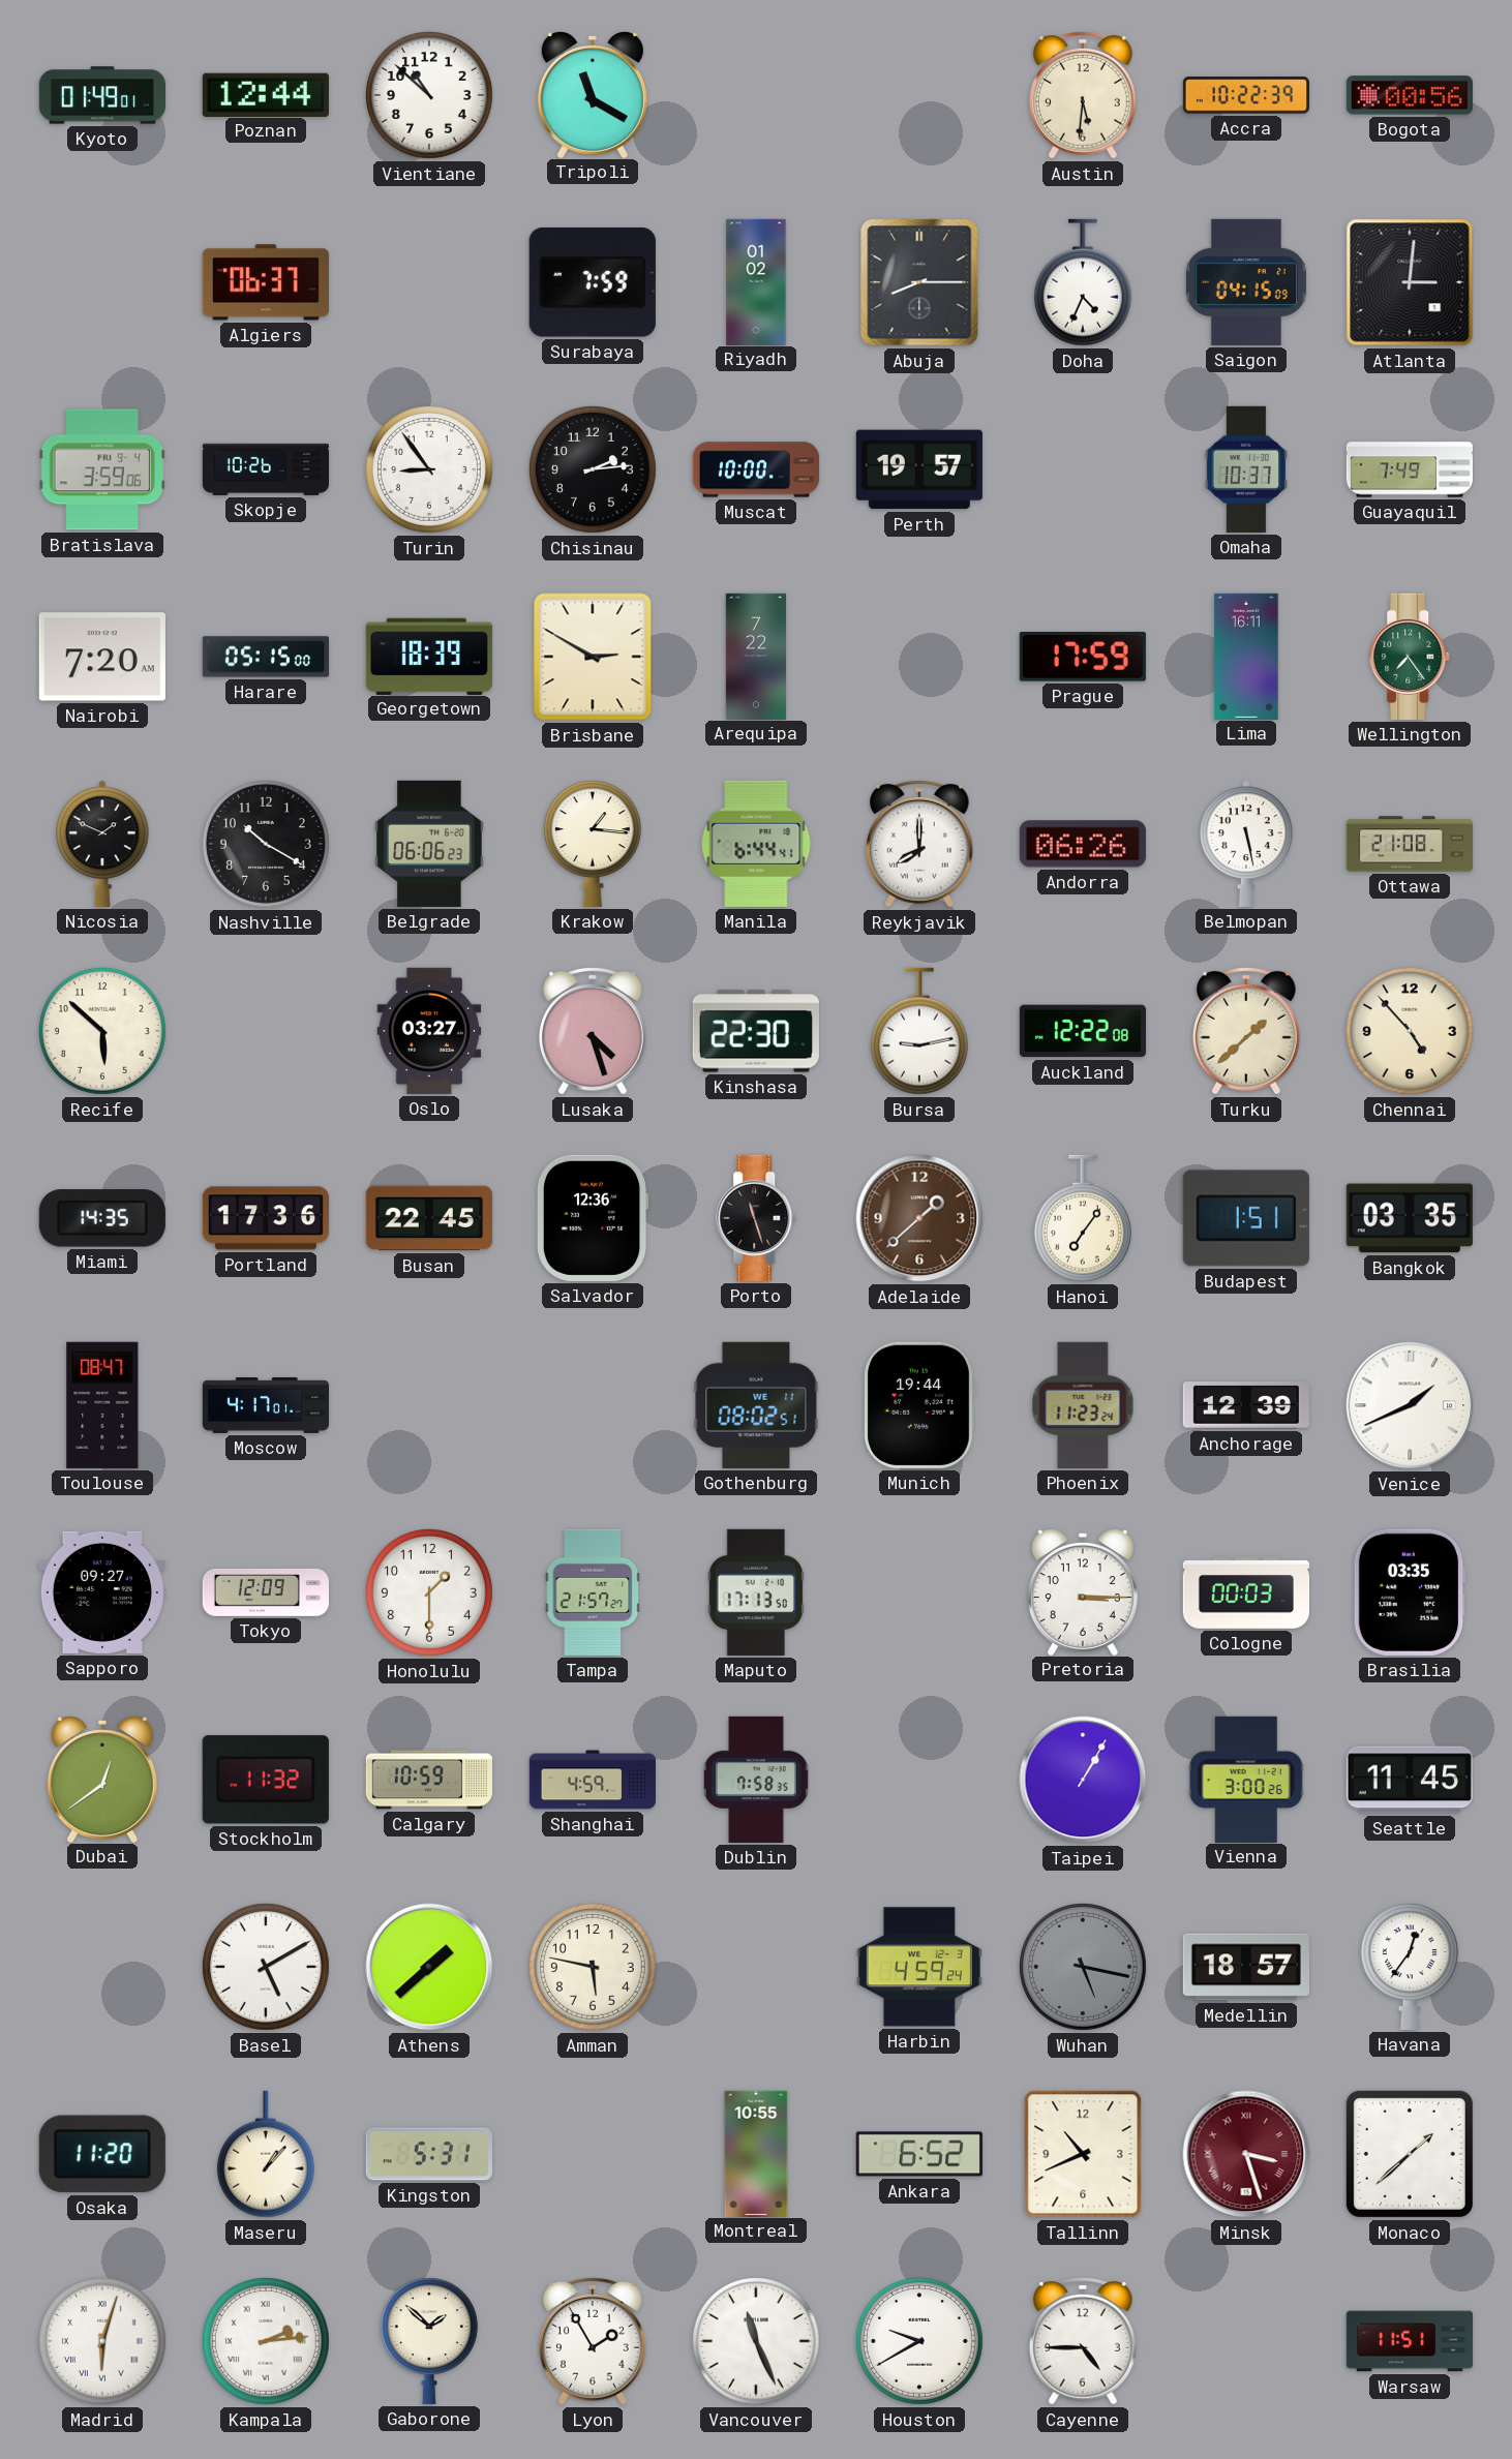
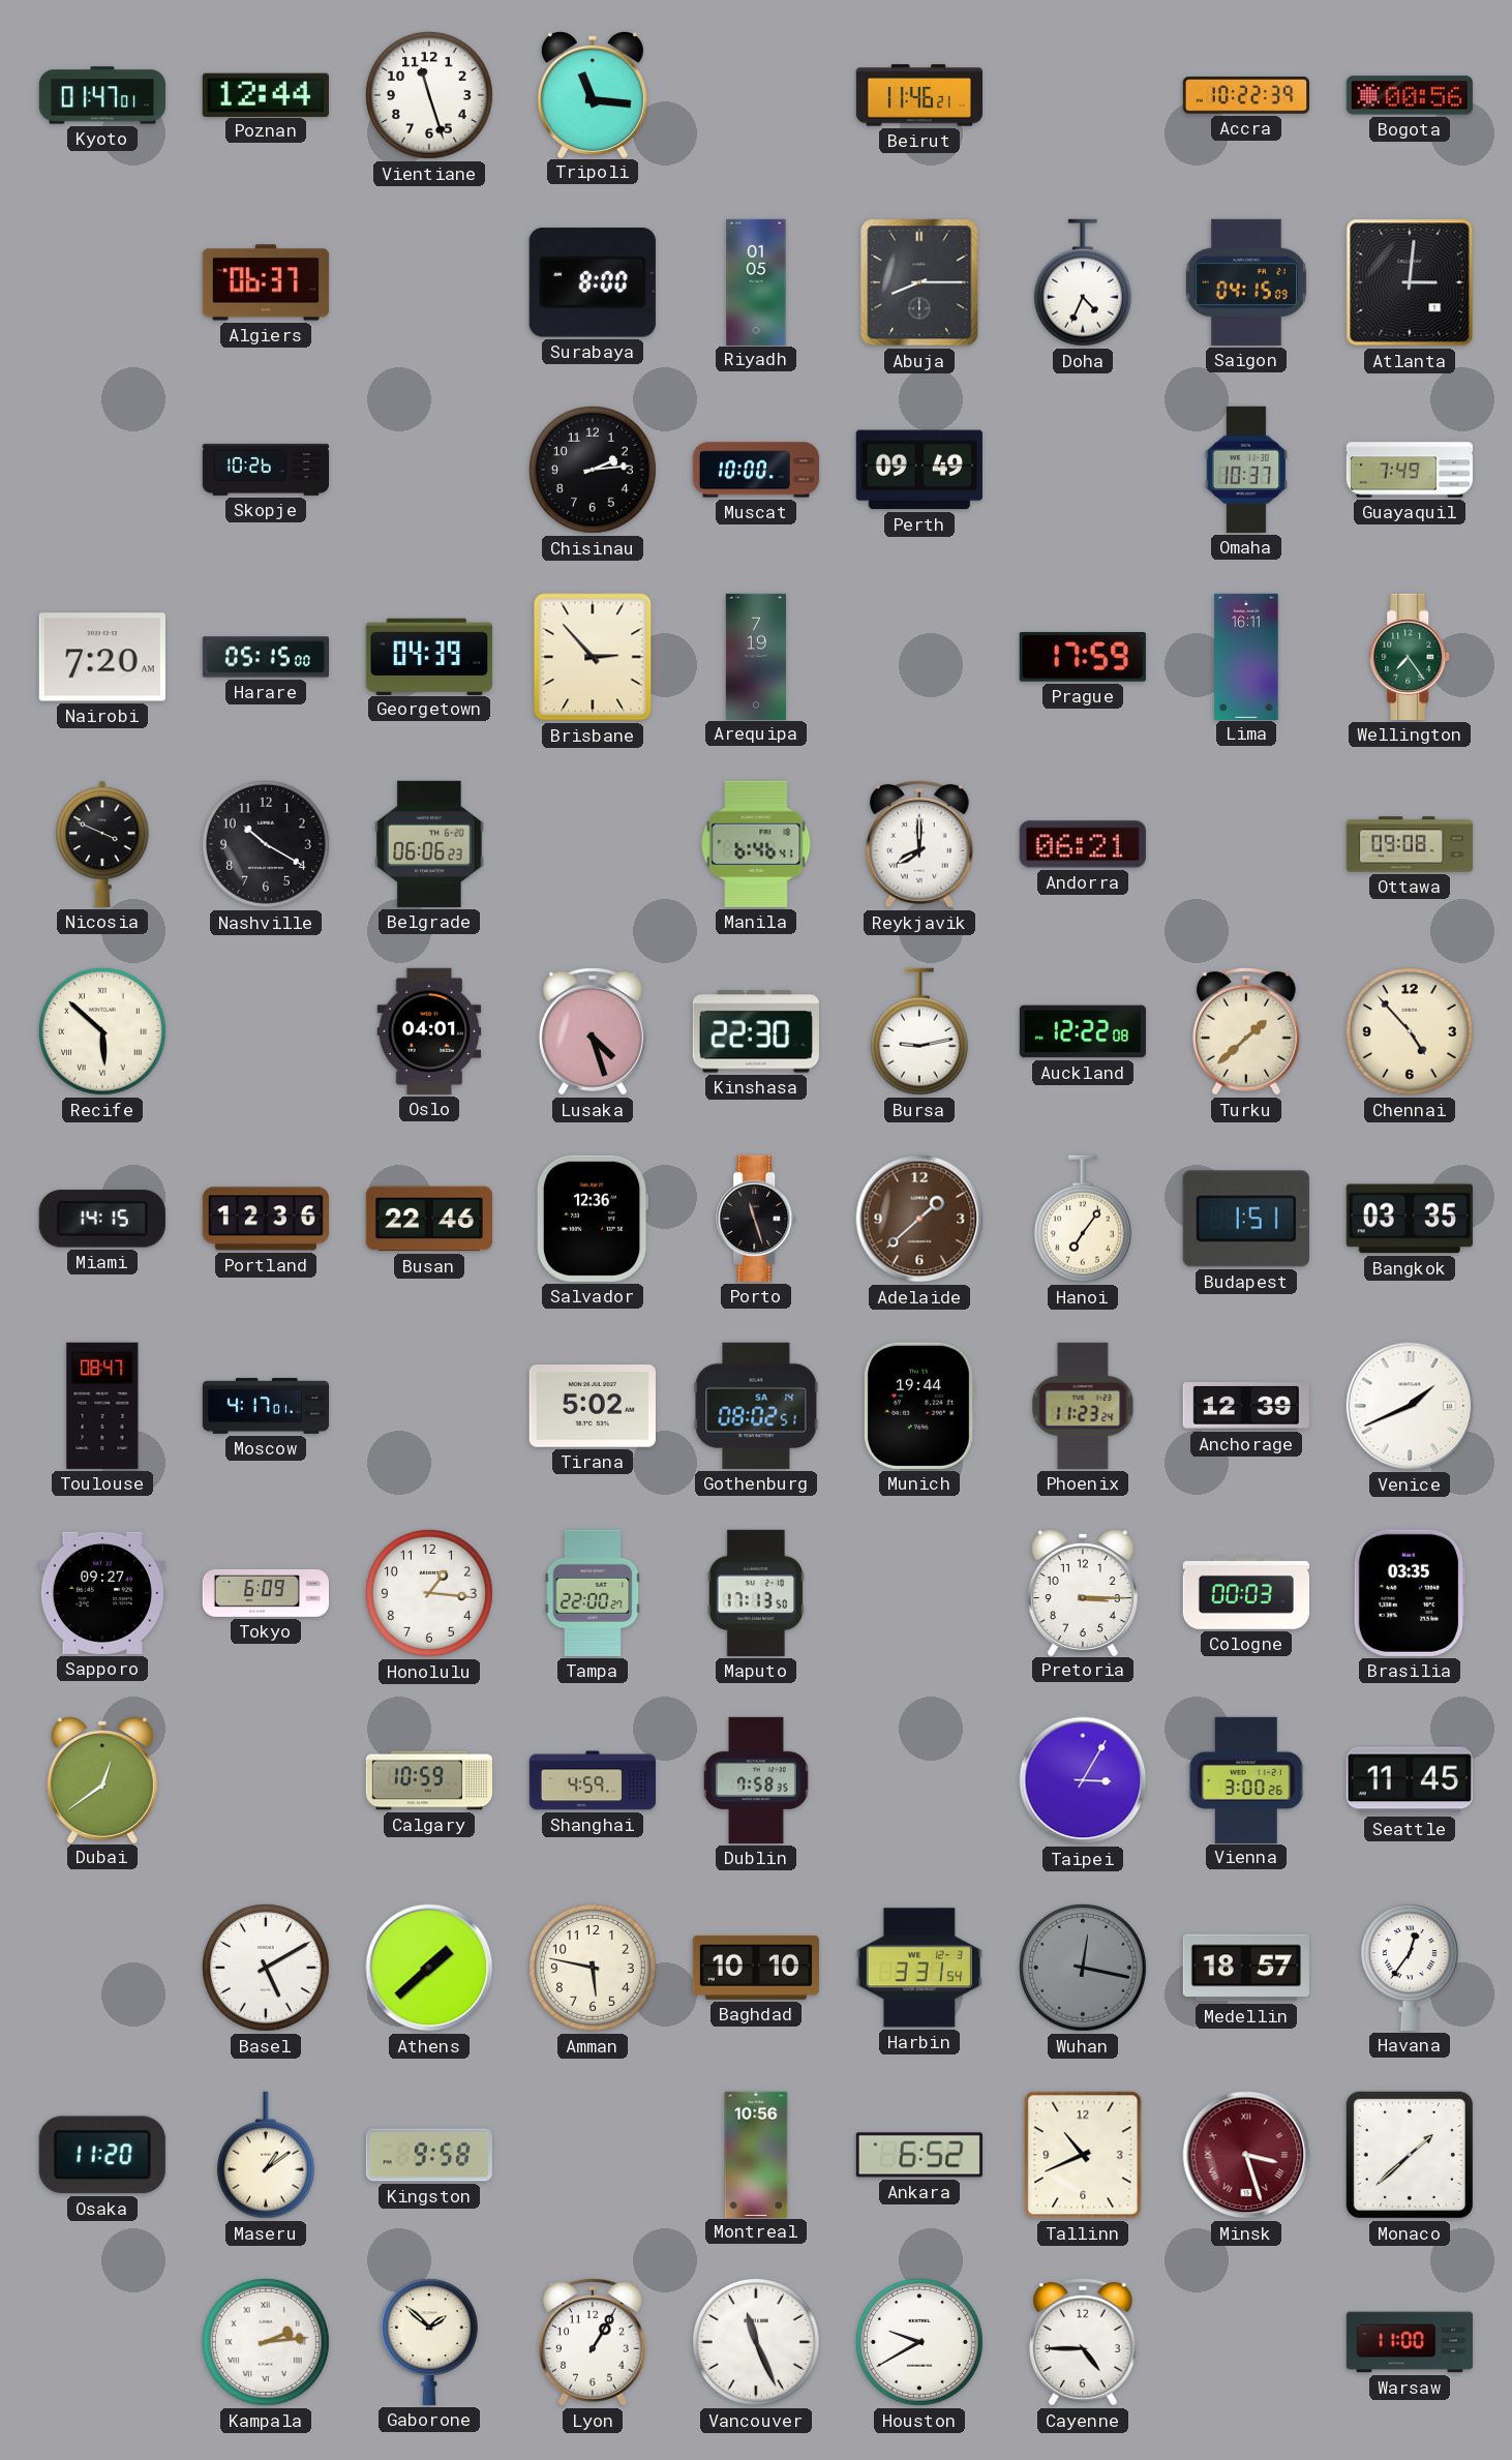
Kyoto: 01:49 -> 01:47
Vientiane: 10:52 -> 11:27
Tripoli: 11:20 -> 11:16
Beirut: none -> 11:46
Austin: 5:31 -> none
Surabaya: 7:59 -> 8:00
Riyadh: 01:02 -> 01:05
Bratislava: 3:59 -> none
Turin: 8:54 -> none
Perth: 19:57 -> 09:49
Georgetown: 18:39 -> 04:39
Brisbane: 2:50 -> 2:53
Arequipa: 7:22 -> 7:19
Nicosia: 1:49 -> 3:49
Krakow: 1:16 -> none
Manila: 6:44 -> 6:46
Andorra: 06:26 -> 06:21
Belmopan: 5:28 -> none
Ottawa: 21:08 -> 09:08
Recife numerals: Arabic -> Roman
Oslo: 03:27 -> 04:01
Miami: 14:35 -> 14:15
Portland: 17:36 -> 12:36
Busan: 22:45 -> 22:46
Tirana: none -> 5:02
Gothenburg date: WE 11 -> SA 14
Tokyo: 12:09 -> 6:09
Honolulu: 1:30 -> 1:16
Tampa: 21:57 -> 22:00
Stockholm: 11:32 -> none
Taipei: 1:05 -> 3:05
Baghdad: none -> 10:10
Harbin: 4:59 -> 3:31
Wuhan: 5:17 -> 12:17
Maseru: 1:07 -> 1:09
Kingston: 5:31 -> 9:58
Montreal: 10:55 -> 10:56
Madrid: 6:03 -> none
Lyon: 1:55 -> 1:05
Warsaw: 11:51 -> 11:00
